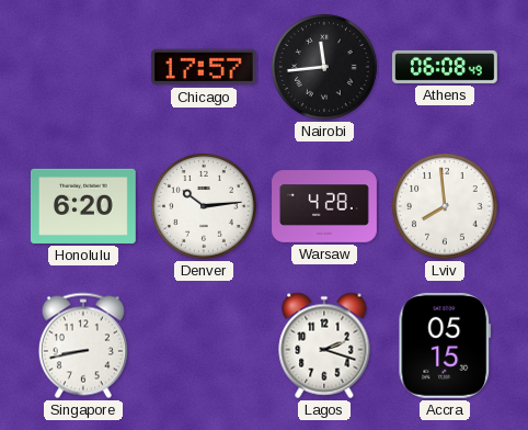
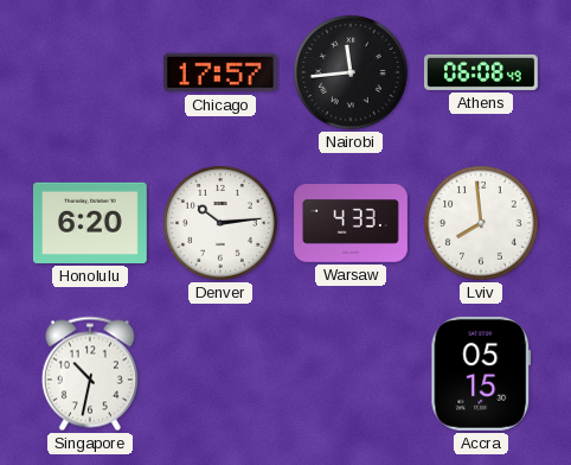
Warsaw: 4:28 -> 4:33
Singapore: 8:43 -> 10:32
Lagos: 2:18 -> none
